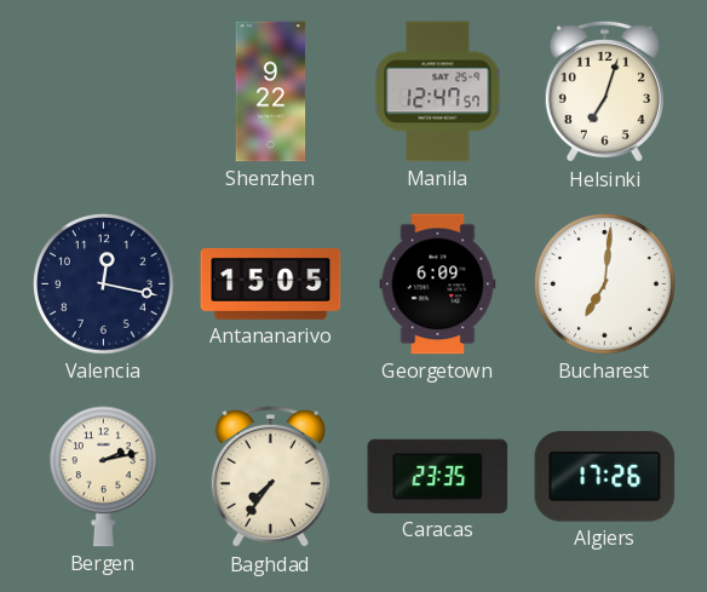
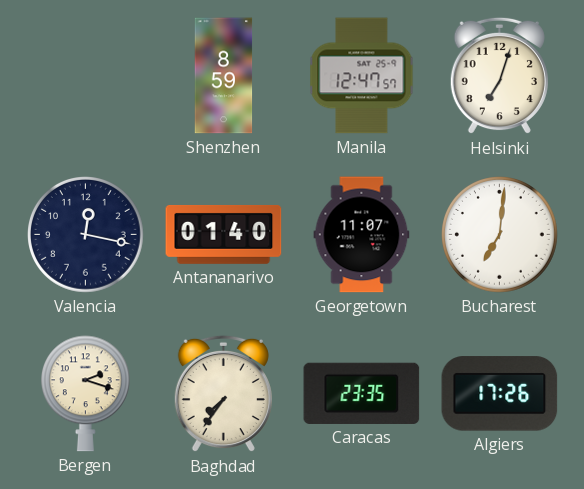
Shenzhen: 9:22 -> 8:59
Antananarivo: 15:05 -> 01:40
Georgetown: 6:09 -> 11:07
Bergen: 2:13 -> 2:18
